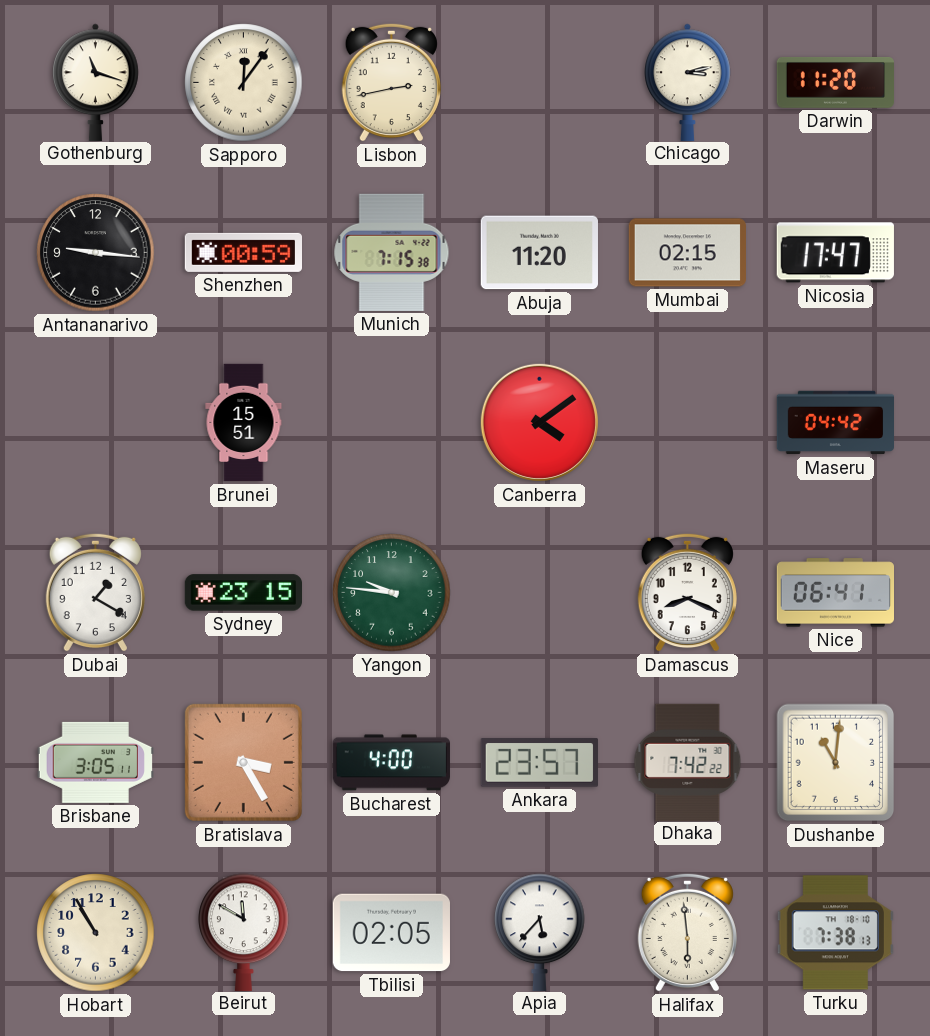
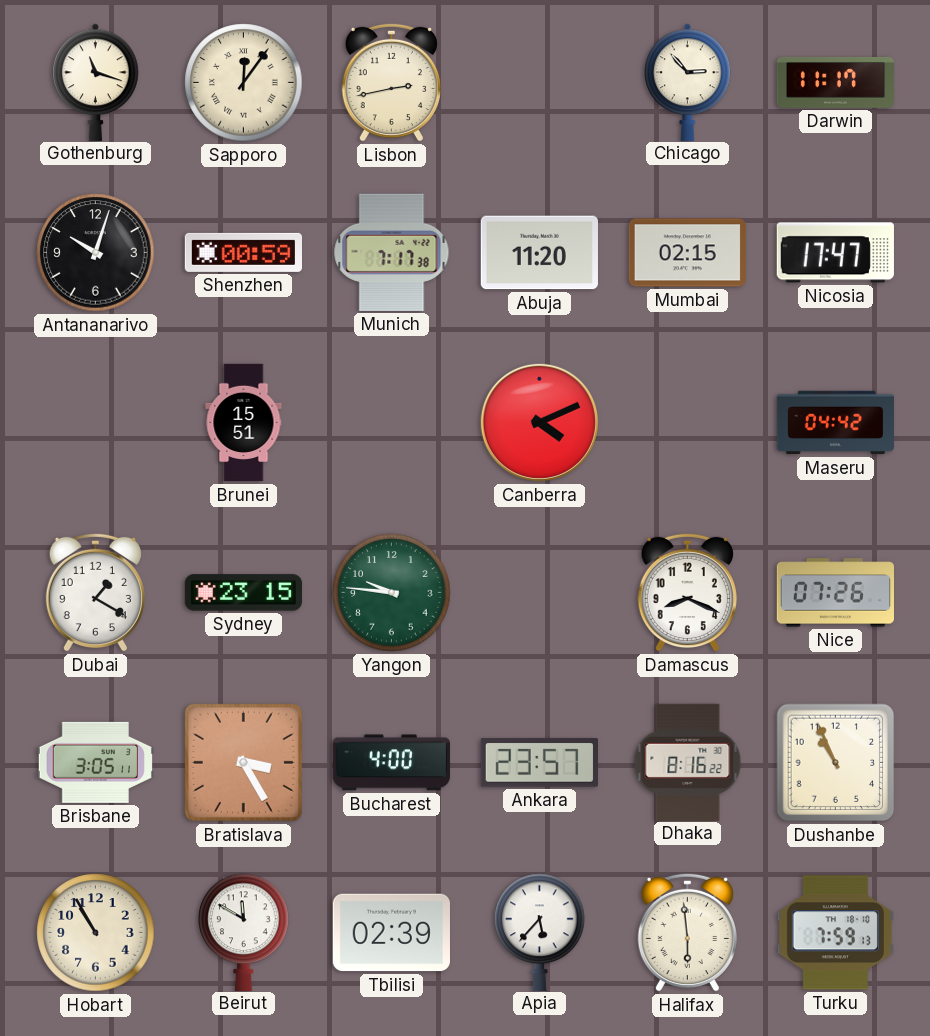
Chicago: 3:13 -> 2:53
Darwin: 11:20 -> 11:17
Antananarivo: 9:16 -> 10:03
Munich: 7:15 -> 7:17
Canberra: 4:09 -> 4:11
Nice: 06:41 -> 07:26
Dhaka: 7:42 -> 8:16
Dushanbe: 11:01 -> 10:56
Tbilisi: 02:05 -> 02:39
Turku: 7:38 -> 7:59
